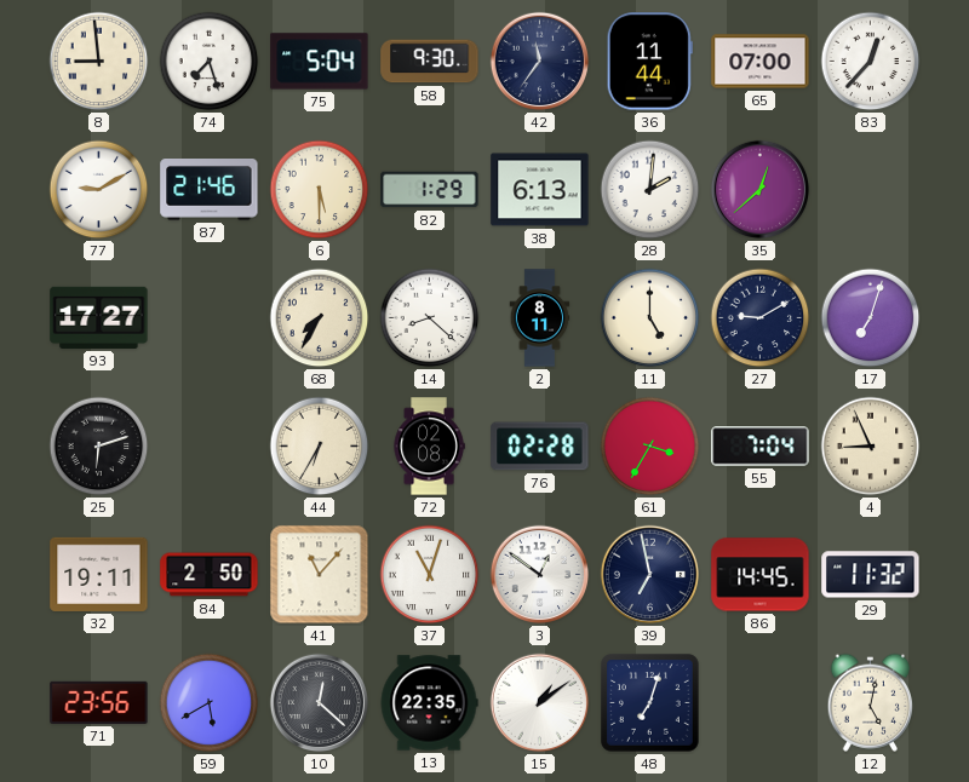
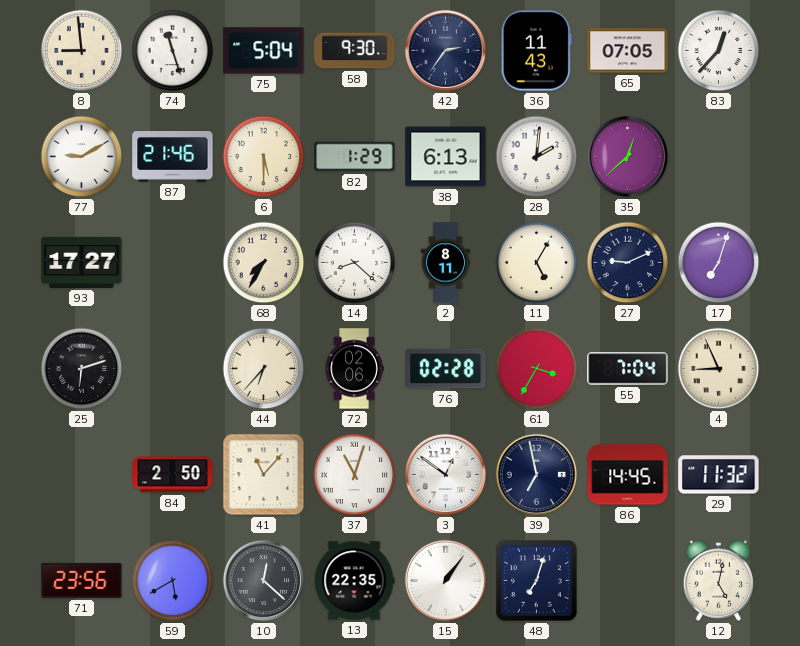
74: 7:27 -> 11:27
42: 11:36 -> 2:36
36: 11:44 -> 11:43
65: 07:00 -> 07:05
11: 5:00 -> 5:05
27: 9:10 -> 9:11
44: 6:35 -> 6:37
72: 02:08 -> 02:06
32: 19:11 -> none
15: 1:09 -> 1:06
